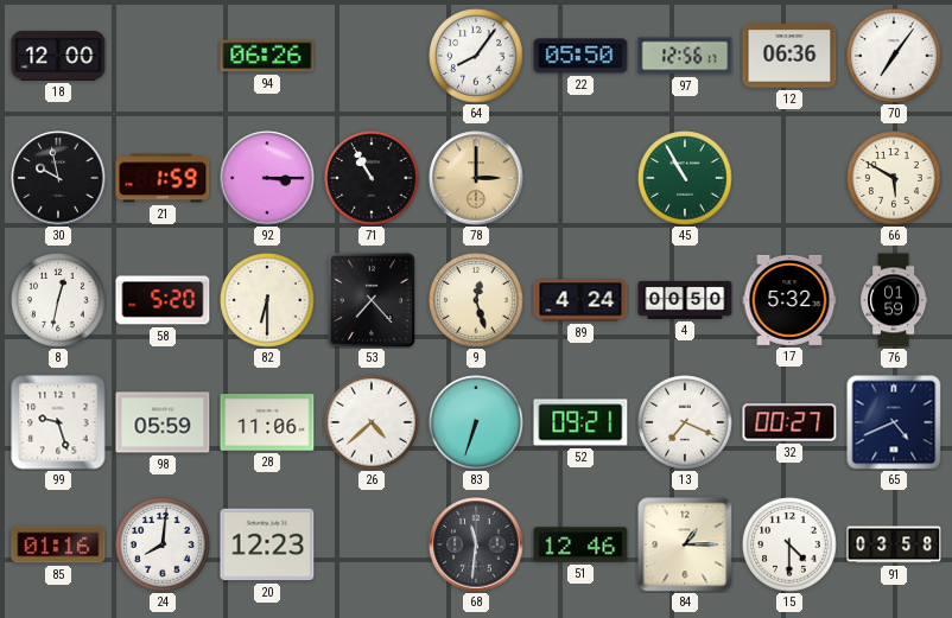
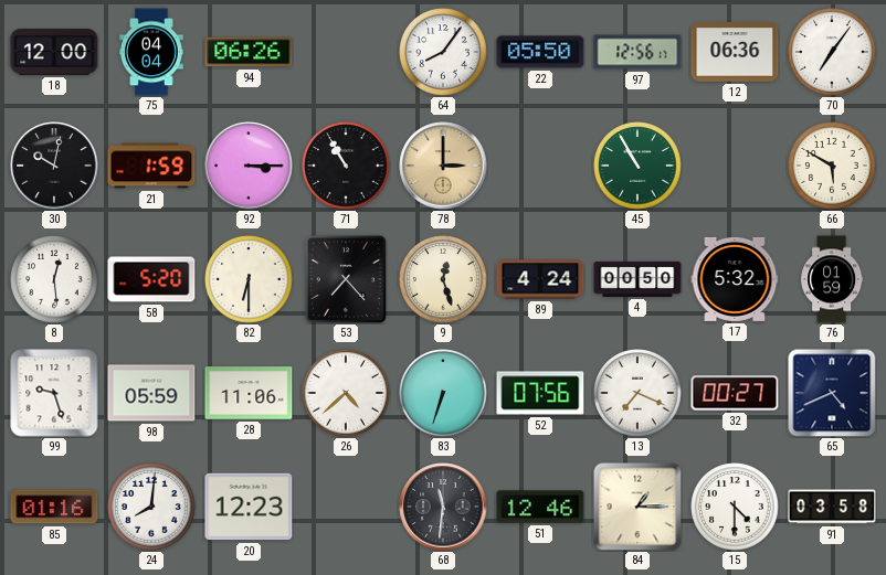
75: none -> 04:04
30: 9:58 -> 10:02
8: 12:32 -> 12:29
52: 09:21 -> 07:56
